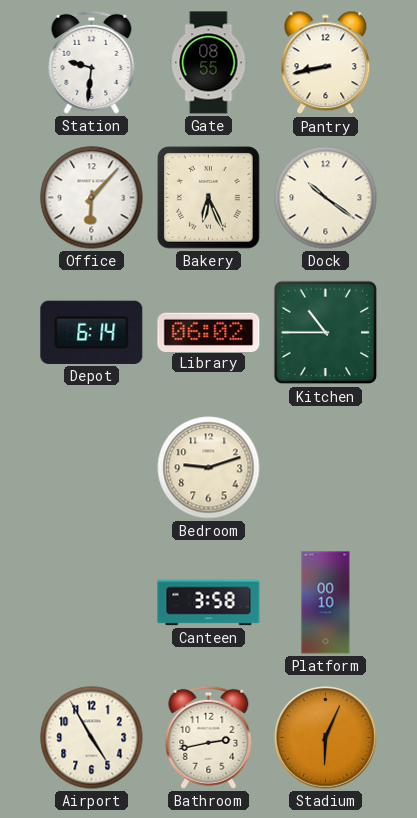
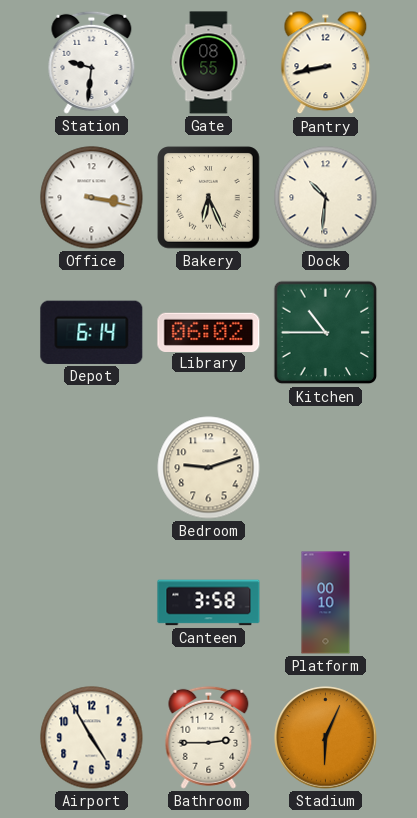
Office: 6:07 -> 3:17
Dock: 10:21 -> 10:31
Bathroom: 2:43 -> 2:45
